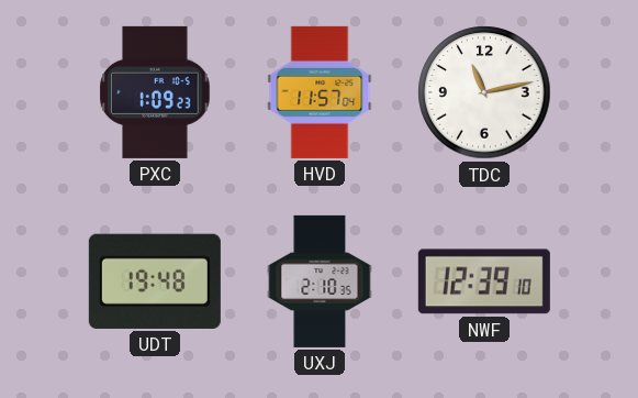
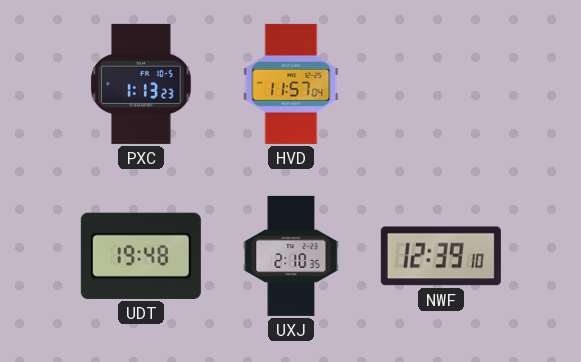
PXC: 1:09 -> 1:13
TDC: 11:13 -> none
